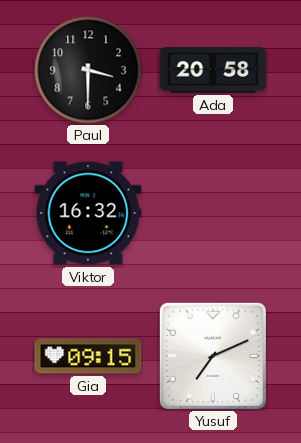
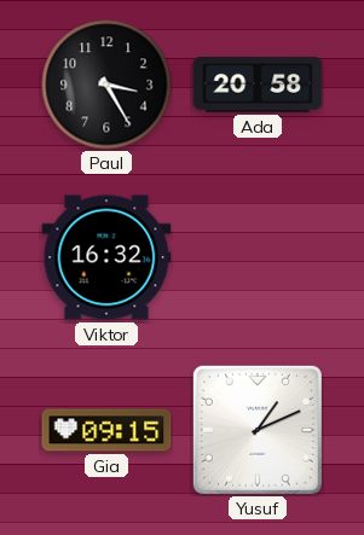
Paul: 3:30 -> 3:25
Yusuf: 7:11 -> 1:11
